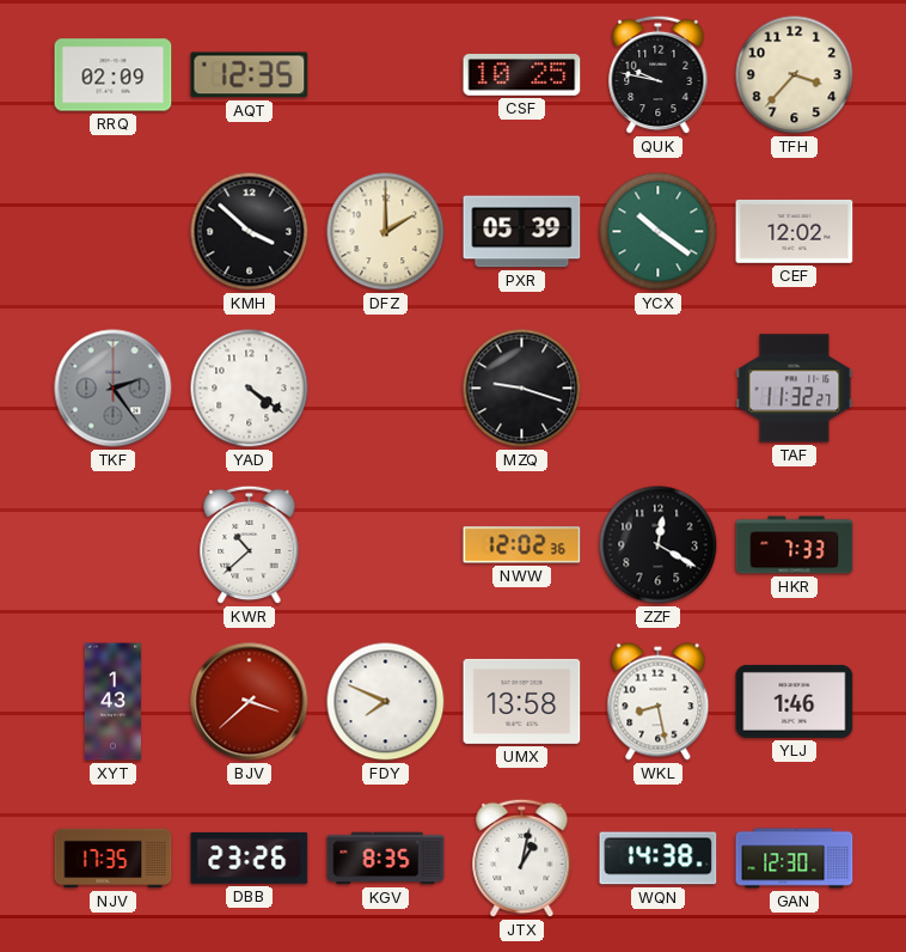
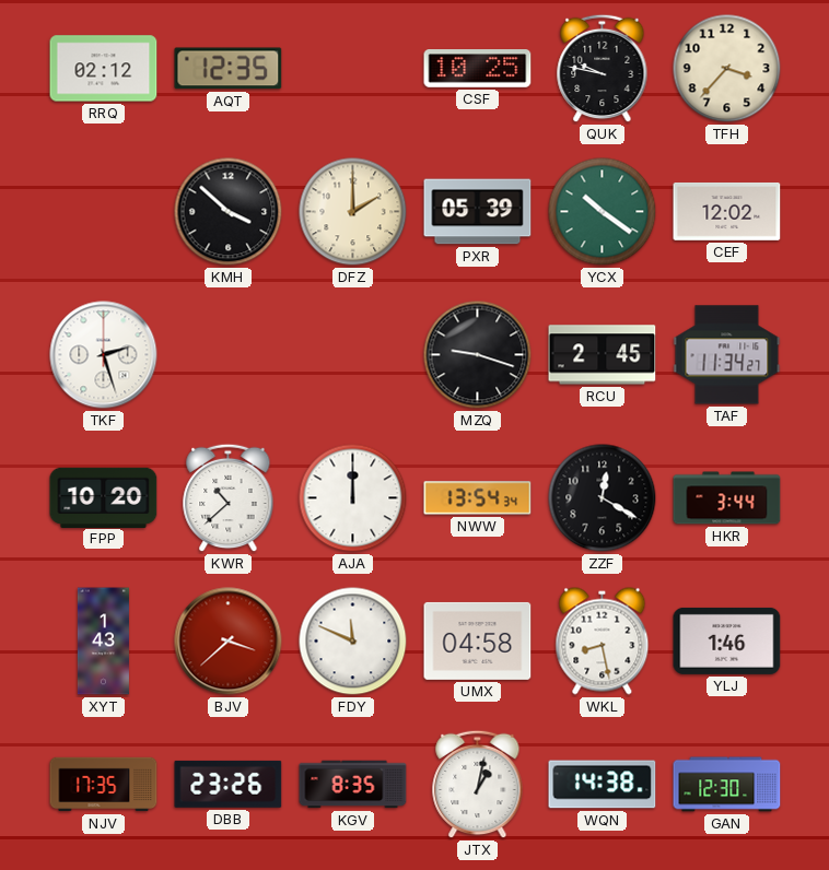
RRQ: 02:09 -> 02:12
TKF: 2:24 -> 2:27
TKF dial: grey -> white
YAD: 4:21 -> none
RCU: none -> 2:45
TAF: 11:32 -> 11:34
FPP: none -> 10:20
AJA: none -> 12:00
NWW: 12:02 -> 13:54
HKR: 7:33 -> 3:44
FDY: 7:49 -> 11:49
UMX: 13:58 -> 04:58
